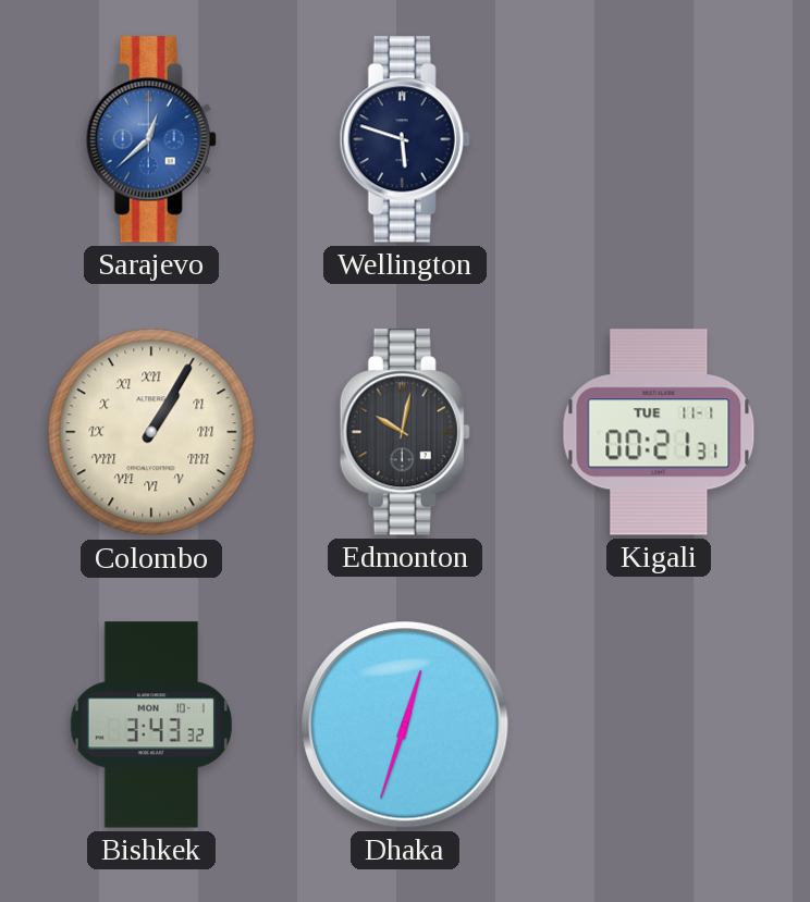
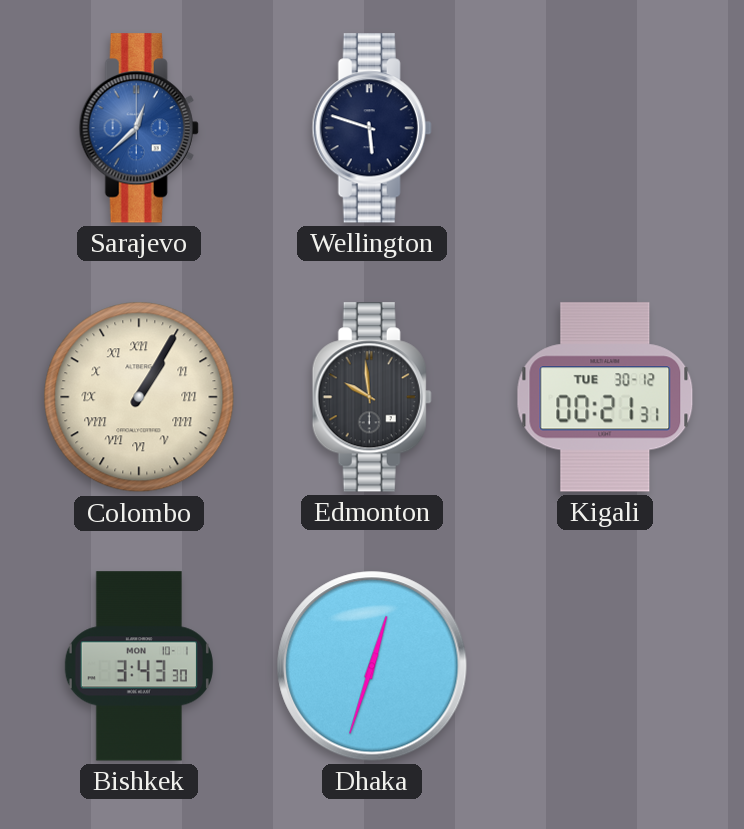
Edmonton: 10:02 -> 9:59
Kigali date: TUE 11-1 -> TUE 30-12
Bishkek: 3:43:32 -> 3:43:30
